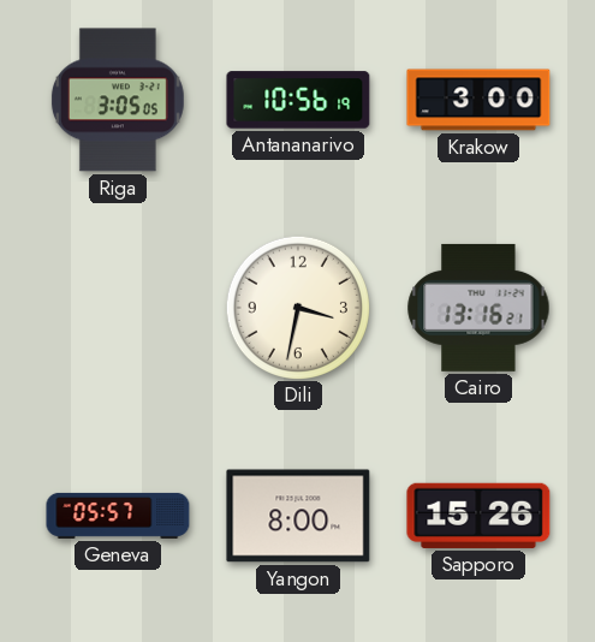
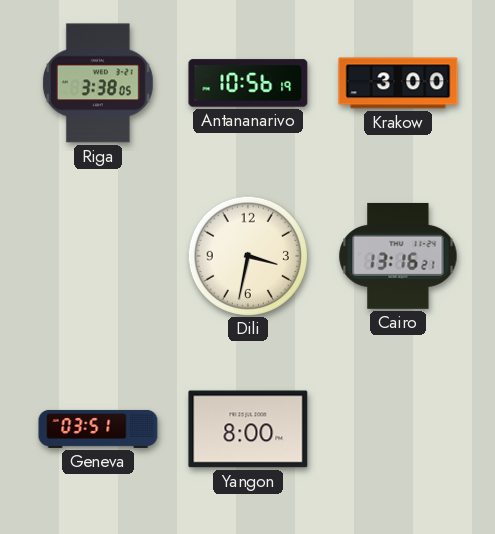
Riga: 3:05 -> 3:38
Geneva: 05:57 -> 03:51
Sapporo: 15:26 -> none
